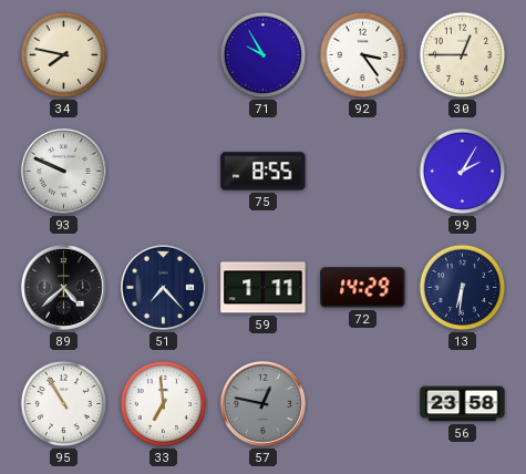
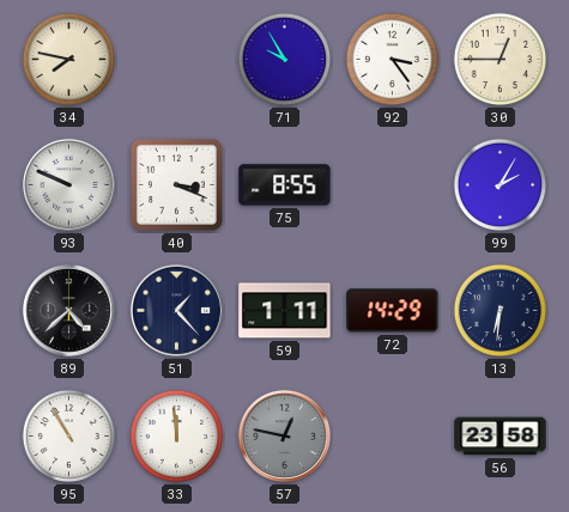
40: none -> 3:19
51: 7:23 -> 1:23
33: 6:59 -> 11:59
